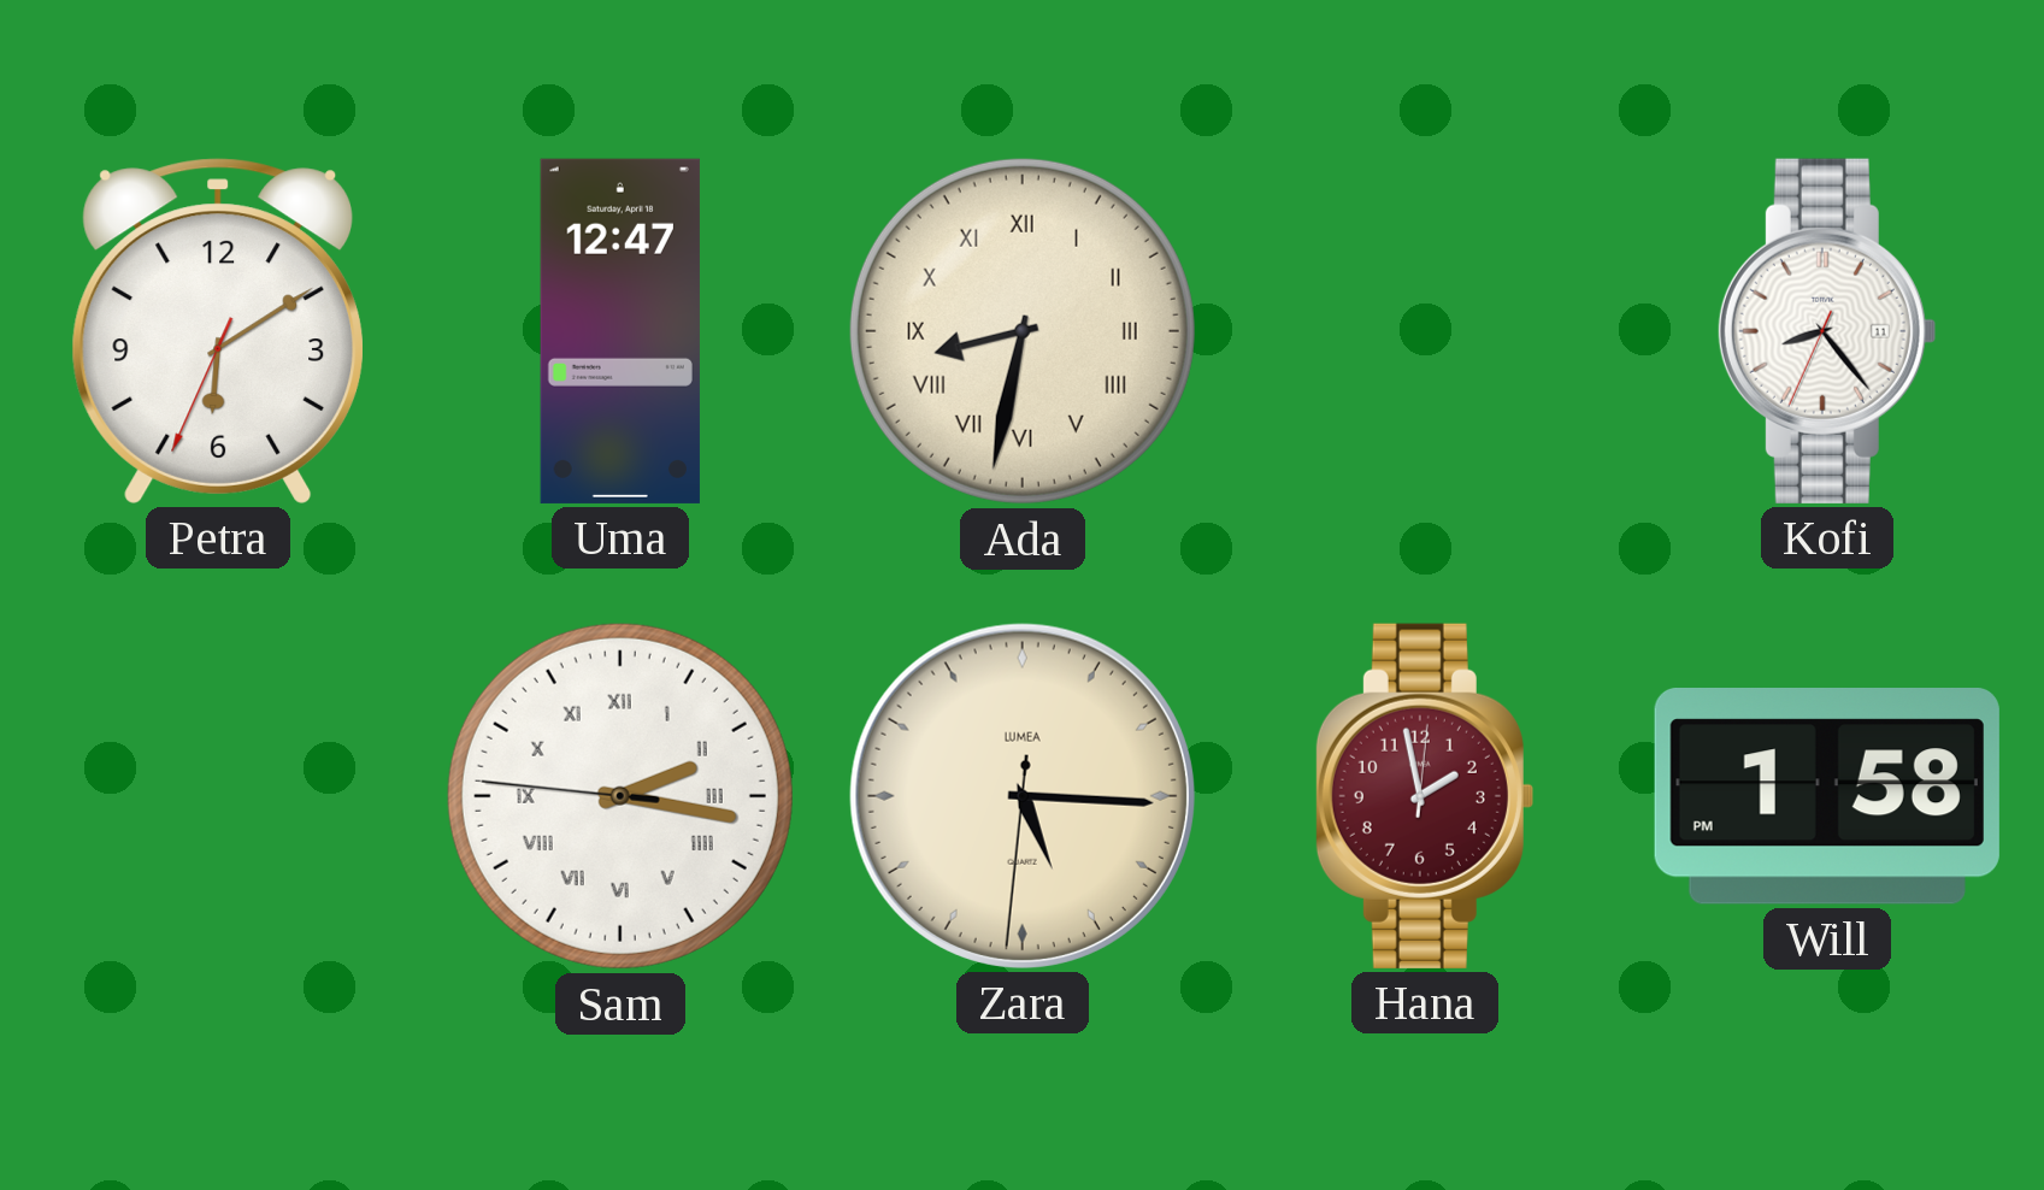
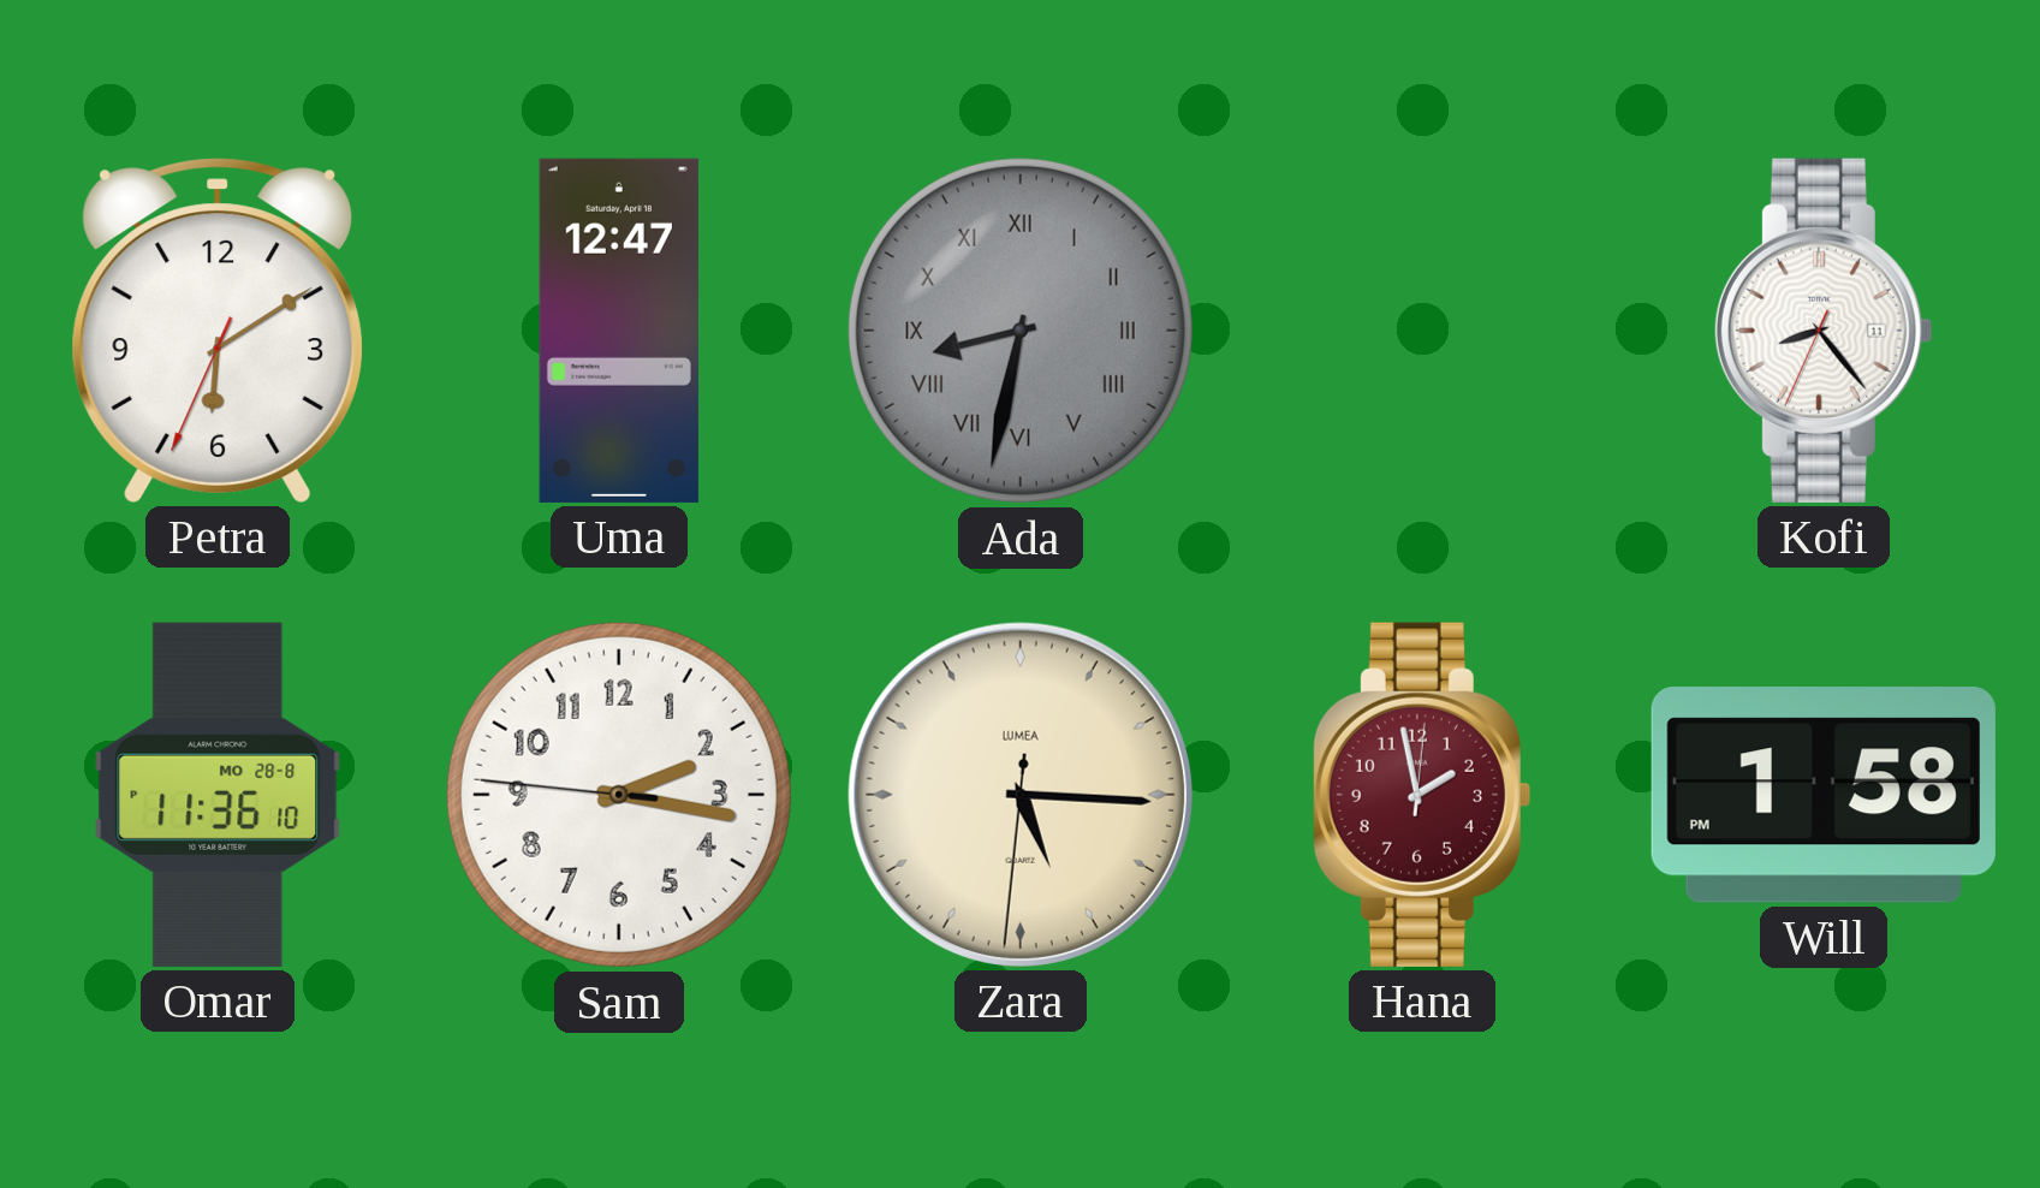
Ada dial: cream -> grey
Omar: none -> 11:36
Sam numerals: Roman -> Arabic
